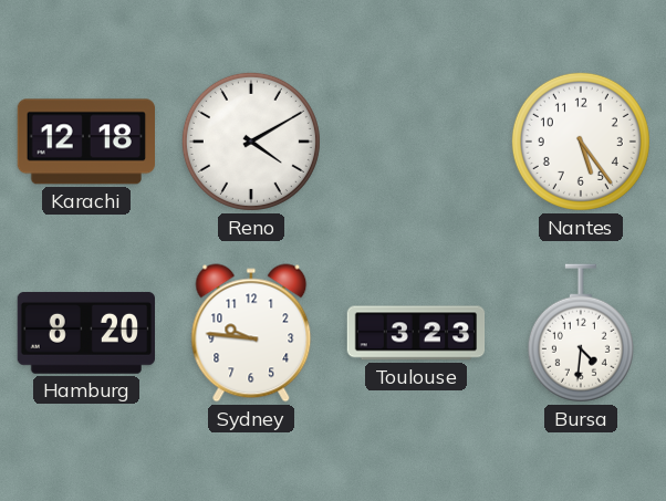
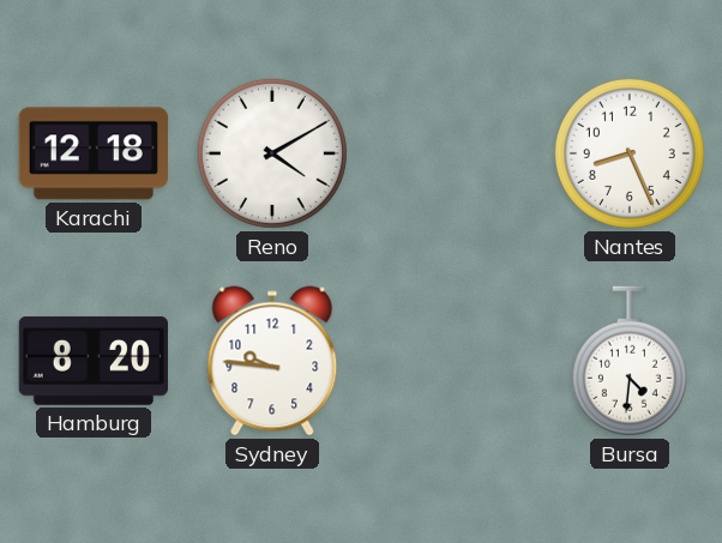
Nantes: 5:24 -> 8:26
Toulouse: 3:23 -> none
